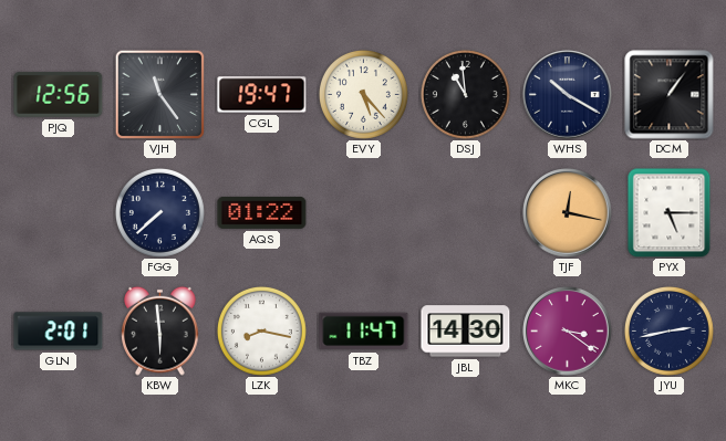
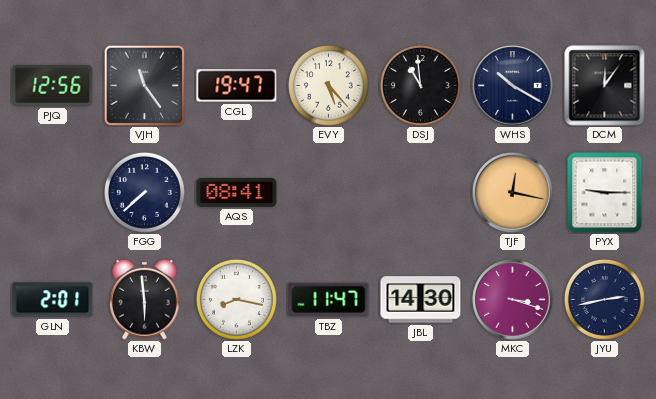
DCM: 1:06 -> 12:06
AQS: 01:22 -> 08:41
PYX: 5:15 -> 9:15
MKC: 3:21 -> 3:18
